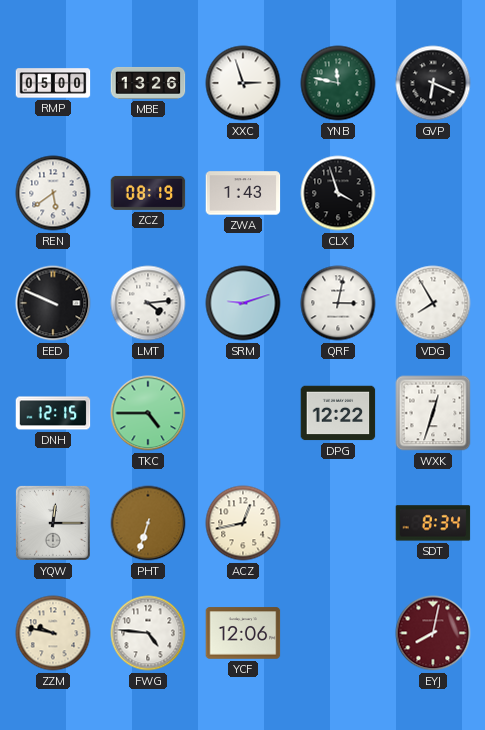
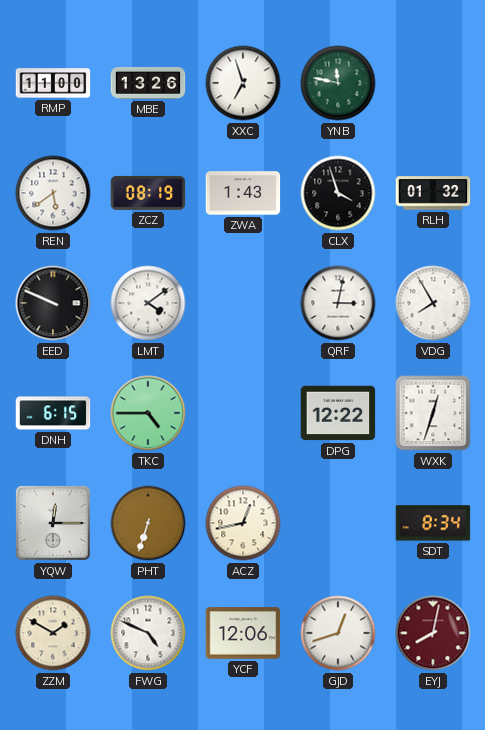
RMP: 05:00 -> 11:00
XXC: 2:57 -> 6:57
GVP: 6:19 -> none
RLH: none -> 01:32
LMT: 4:14 -> 4:09
SRM: 9:12 -> none
DNH: 12:15 -> 6:15
ZZM: 9:47 -> 1:50
FWG: 4:46 -> 4:49
GJD: none -> 12:42
